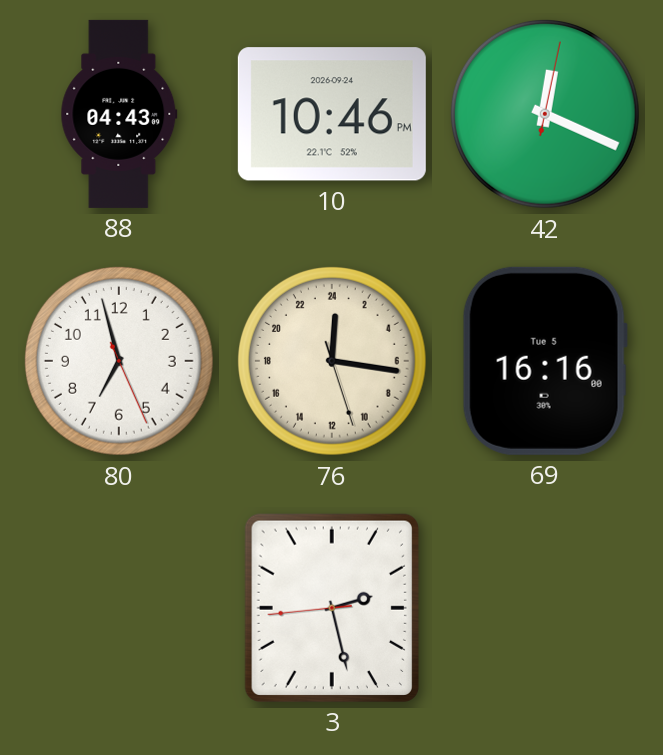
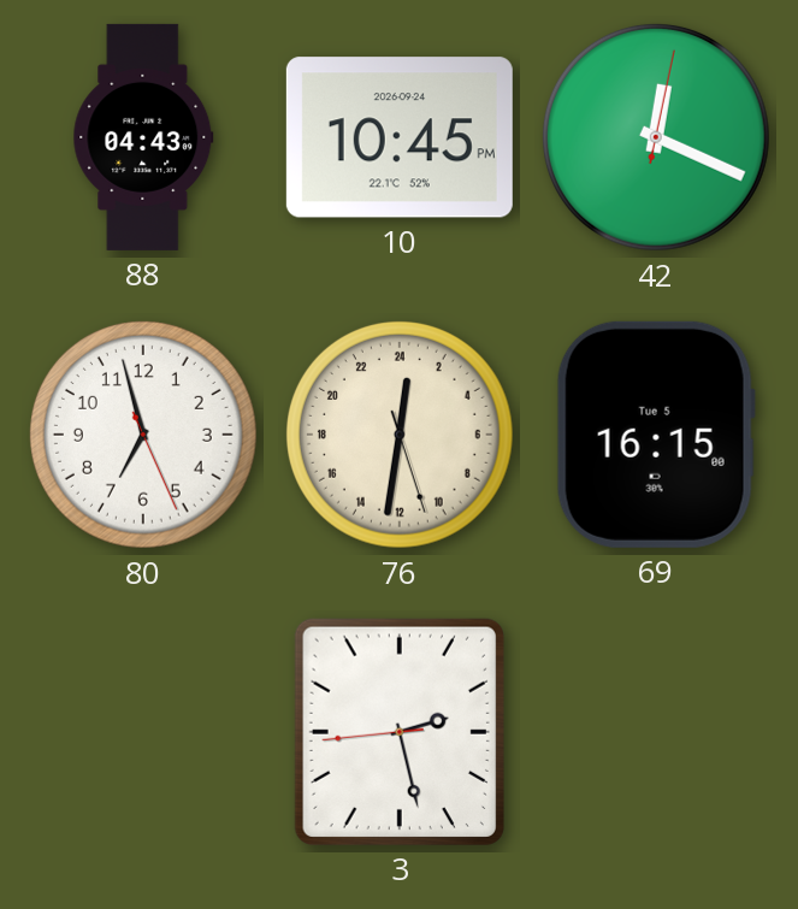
10: 10:46 -> 10:45
76: 0:16 -> 0:31
69: 16:16 -> 16:15
